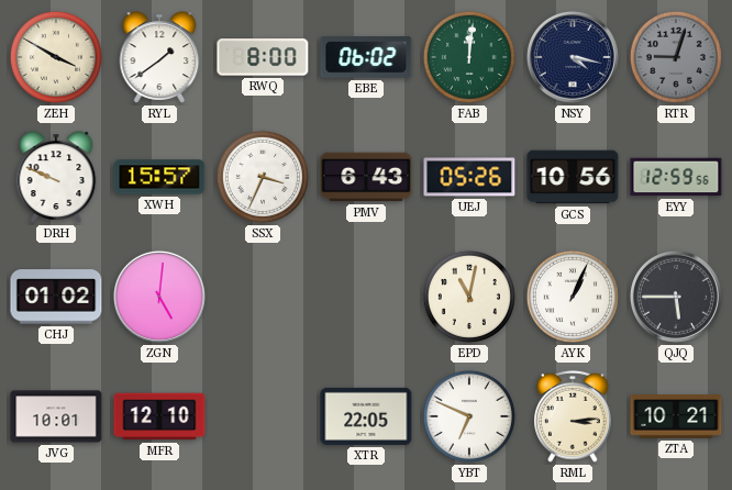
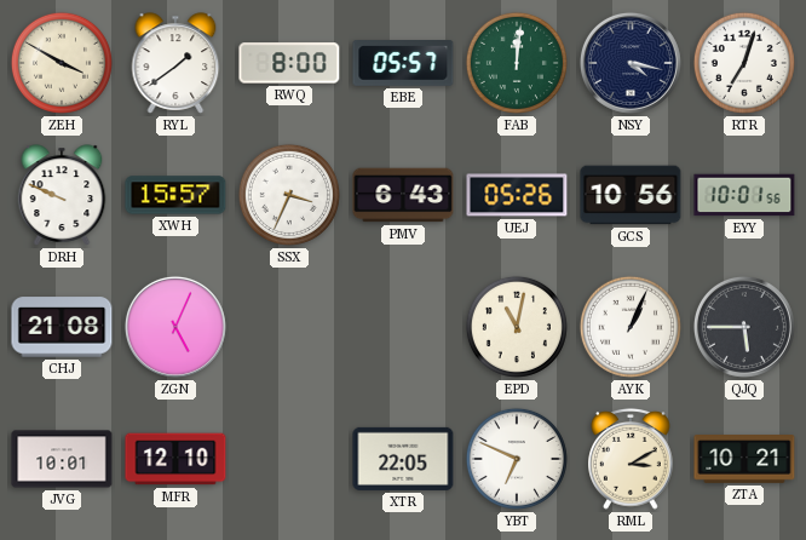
EBE: 06:02 -> 05:57
RTR: 9:03 -> 7:03
RTR dial: grey -> white
EYY: 12:59 -> 10:01
CHJ: 01:02 -> 21:08
ZGN: 5:01 -> 5:04
RML: 3:14 -> 3:10
